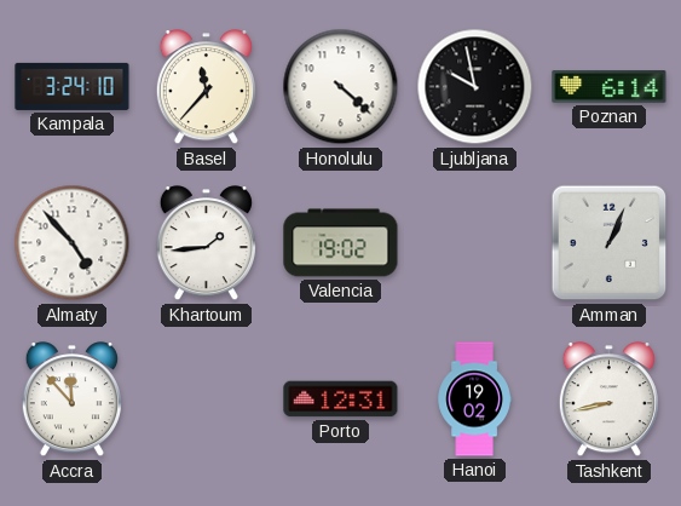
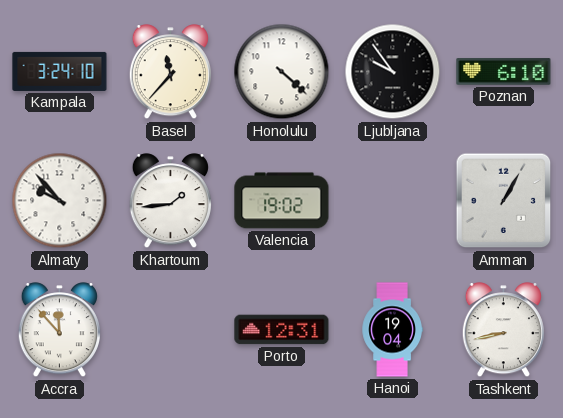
Ljubljana: 9:58 -> 9:54
Poznan: 6:14 -> 6:10
Almaty: 4:53 -> 9:53
Amman: 1:04 -> 1:05
Hanoi: 19:02 -> 19:04
